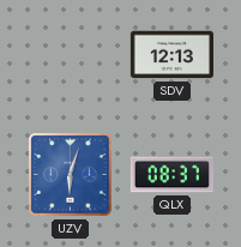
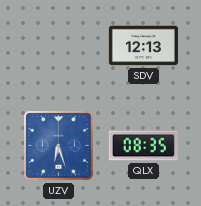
UZV: 6:03 -> 6:27
QLX: 08:37 -> 08:35
